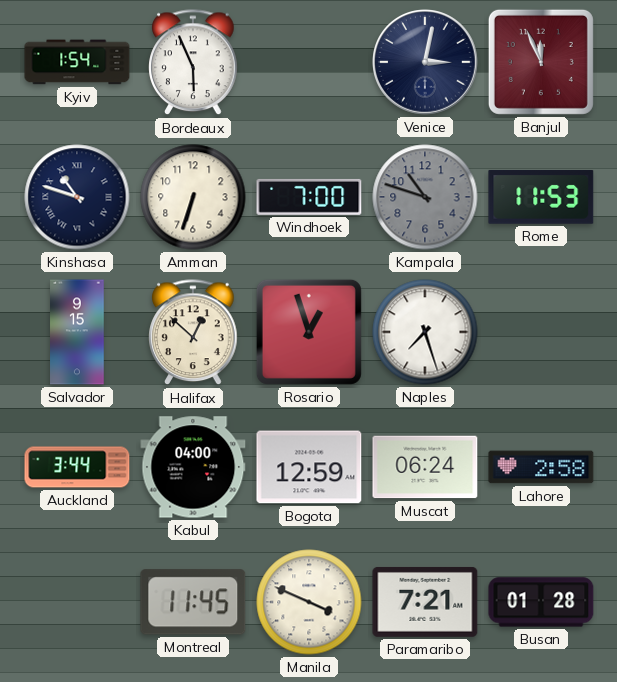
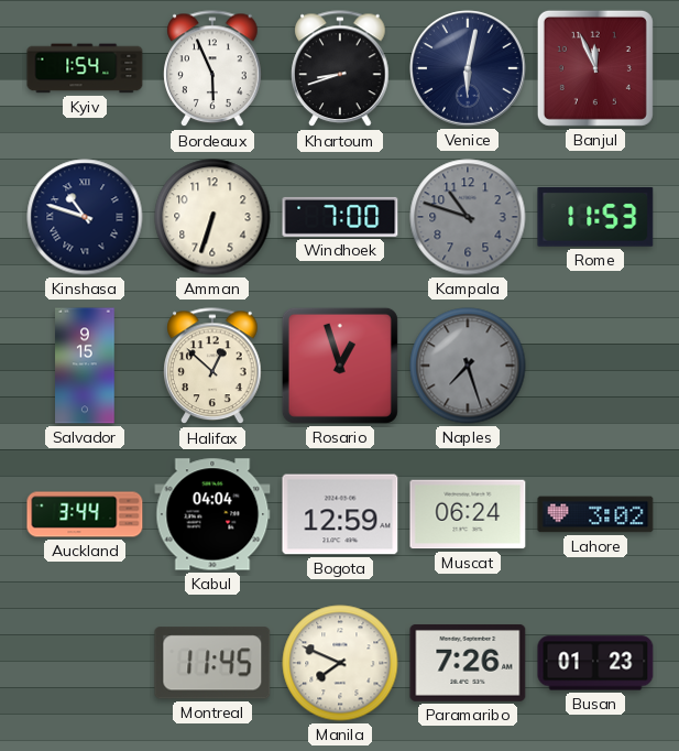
Khartoum: none -> 8:42
Venice: 3:02 -> 6:02
Naples dial: white -> grey
Kabul: 04:00 -> 04:04
Lahore: 2:58 -> 3:02
Manila: 3:49 -> 7:49
Paramaribo: 7:21 -> 7:26
Busan: 01:28 -> 01:23
